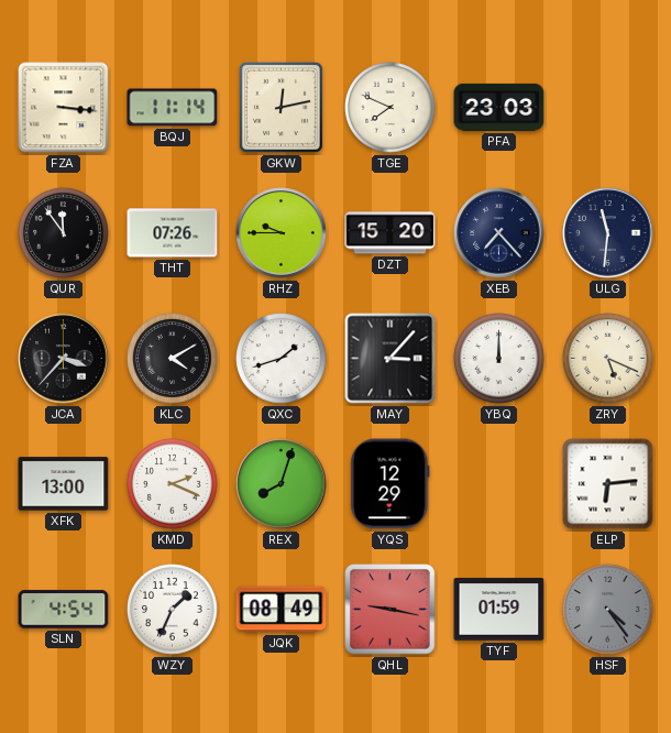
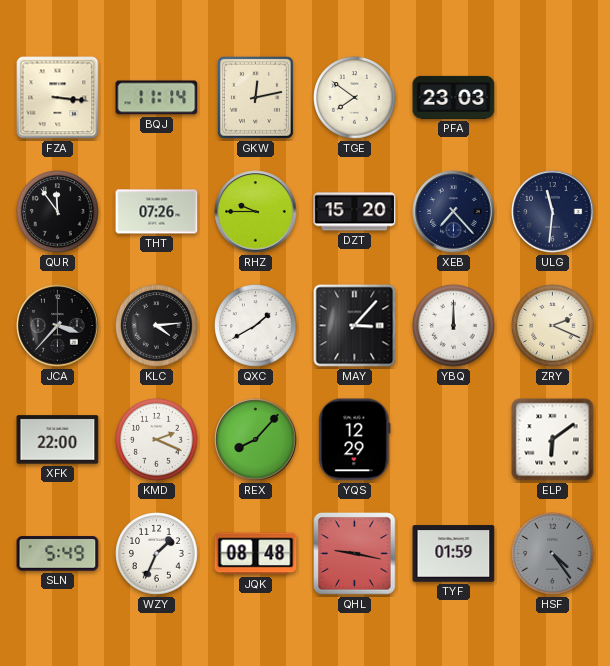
TGE: 7:49 -> 7:51
KLC: 4:10 -> 4:14
QXC: 1:42 -> 1:40
ZRY: 5:19 -> 2:19
XFK: 13:00 -> 22:00
REX: 8:03 -> 8:07
ELP: 6:14 -> 6:09
SLN: 4:54 -> 5:49
JQK: 08:49 -> 08:48
